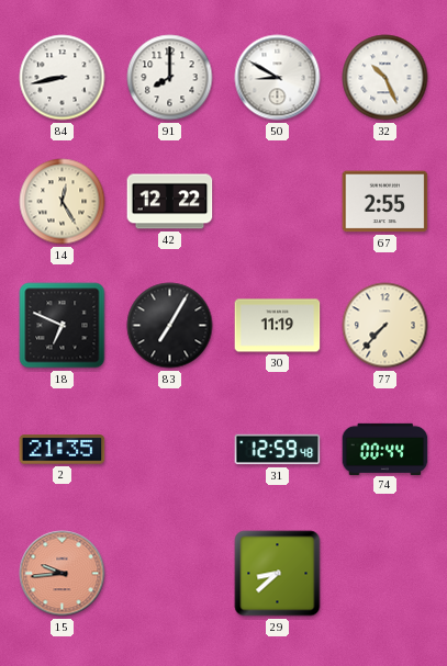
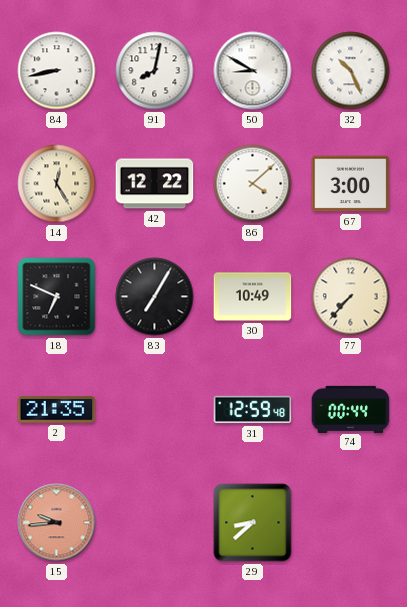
91: 8:00 -> 8:02
86: none -> 4:08
67: 2:55 -> 3:00
30: 11:19 -> 10:49
